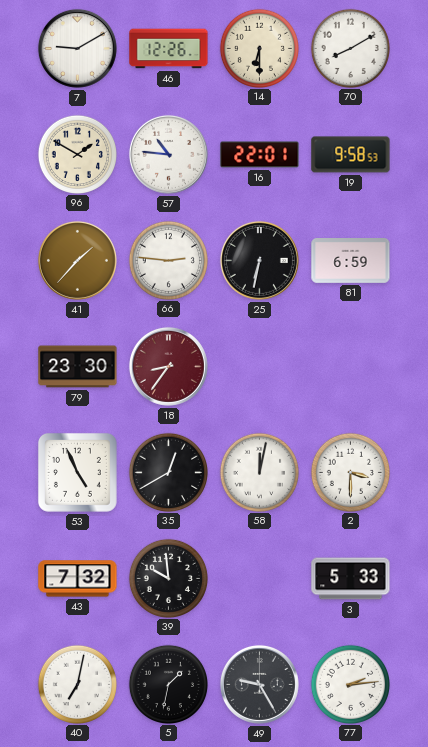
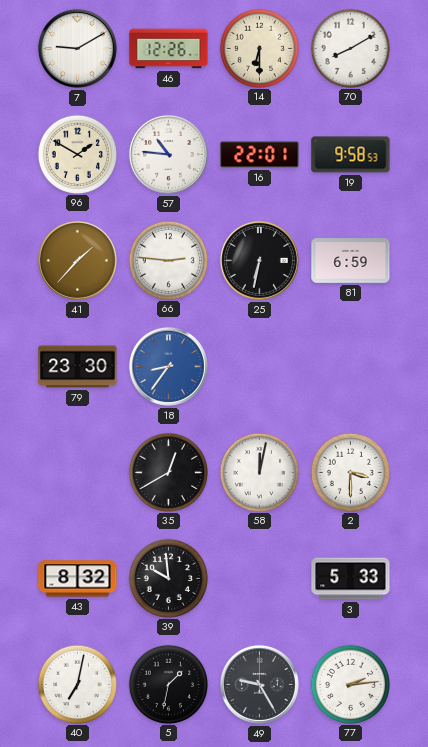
18 dial: burgundy -> blue
53: 4:56 -> none
43: 7:32 -> 8:32
